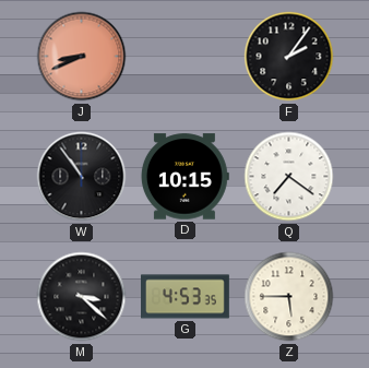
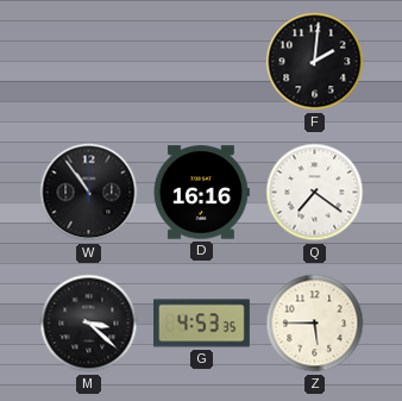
J: 8:41 -> none
F: 2:06 -> 2:01
D: 10:15 -> 16:16
